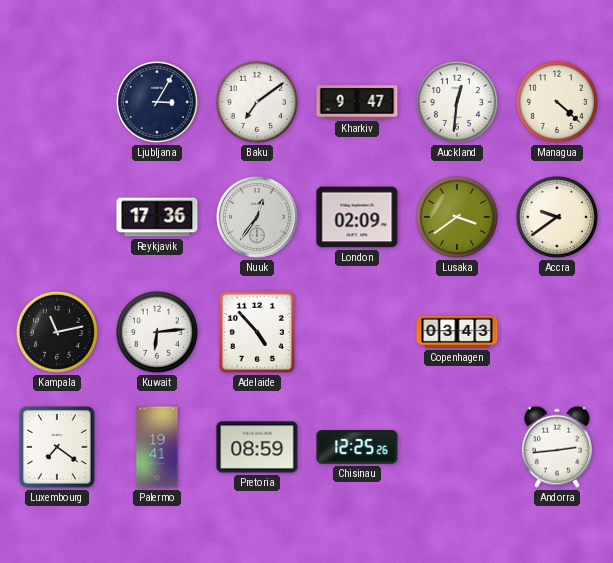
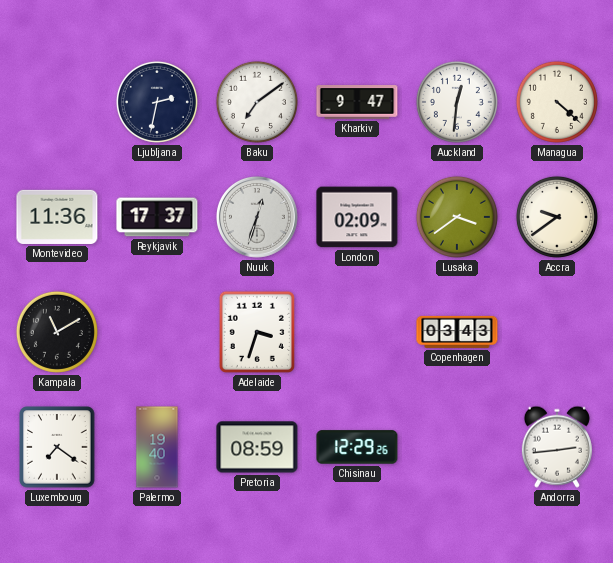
Ljubljana: 3:05 -> 2:32
Montevideo: none -> 11:36
Reykjavik: 17:36 -> 17:37
Nuuk: 12:36 -> 12:33
Kampala: 11:13 -> 11:10
Kuwait: 6:14 -> none
Adelaide: 4:53 -> 3:33
Palermo: 19:41 -> 19:40
Chisinau: 12:25 -> 12:29
